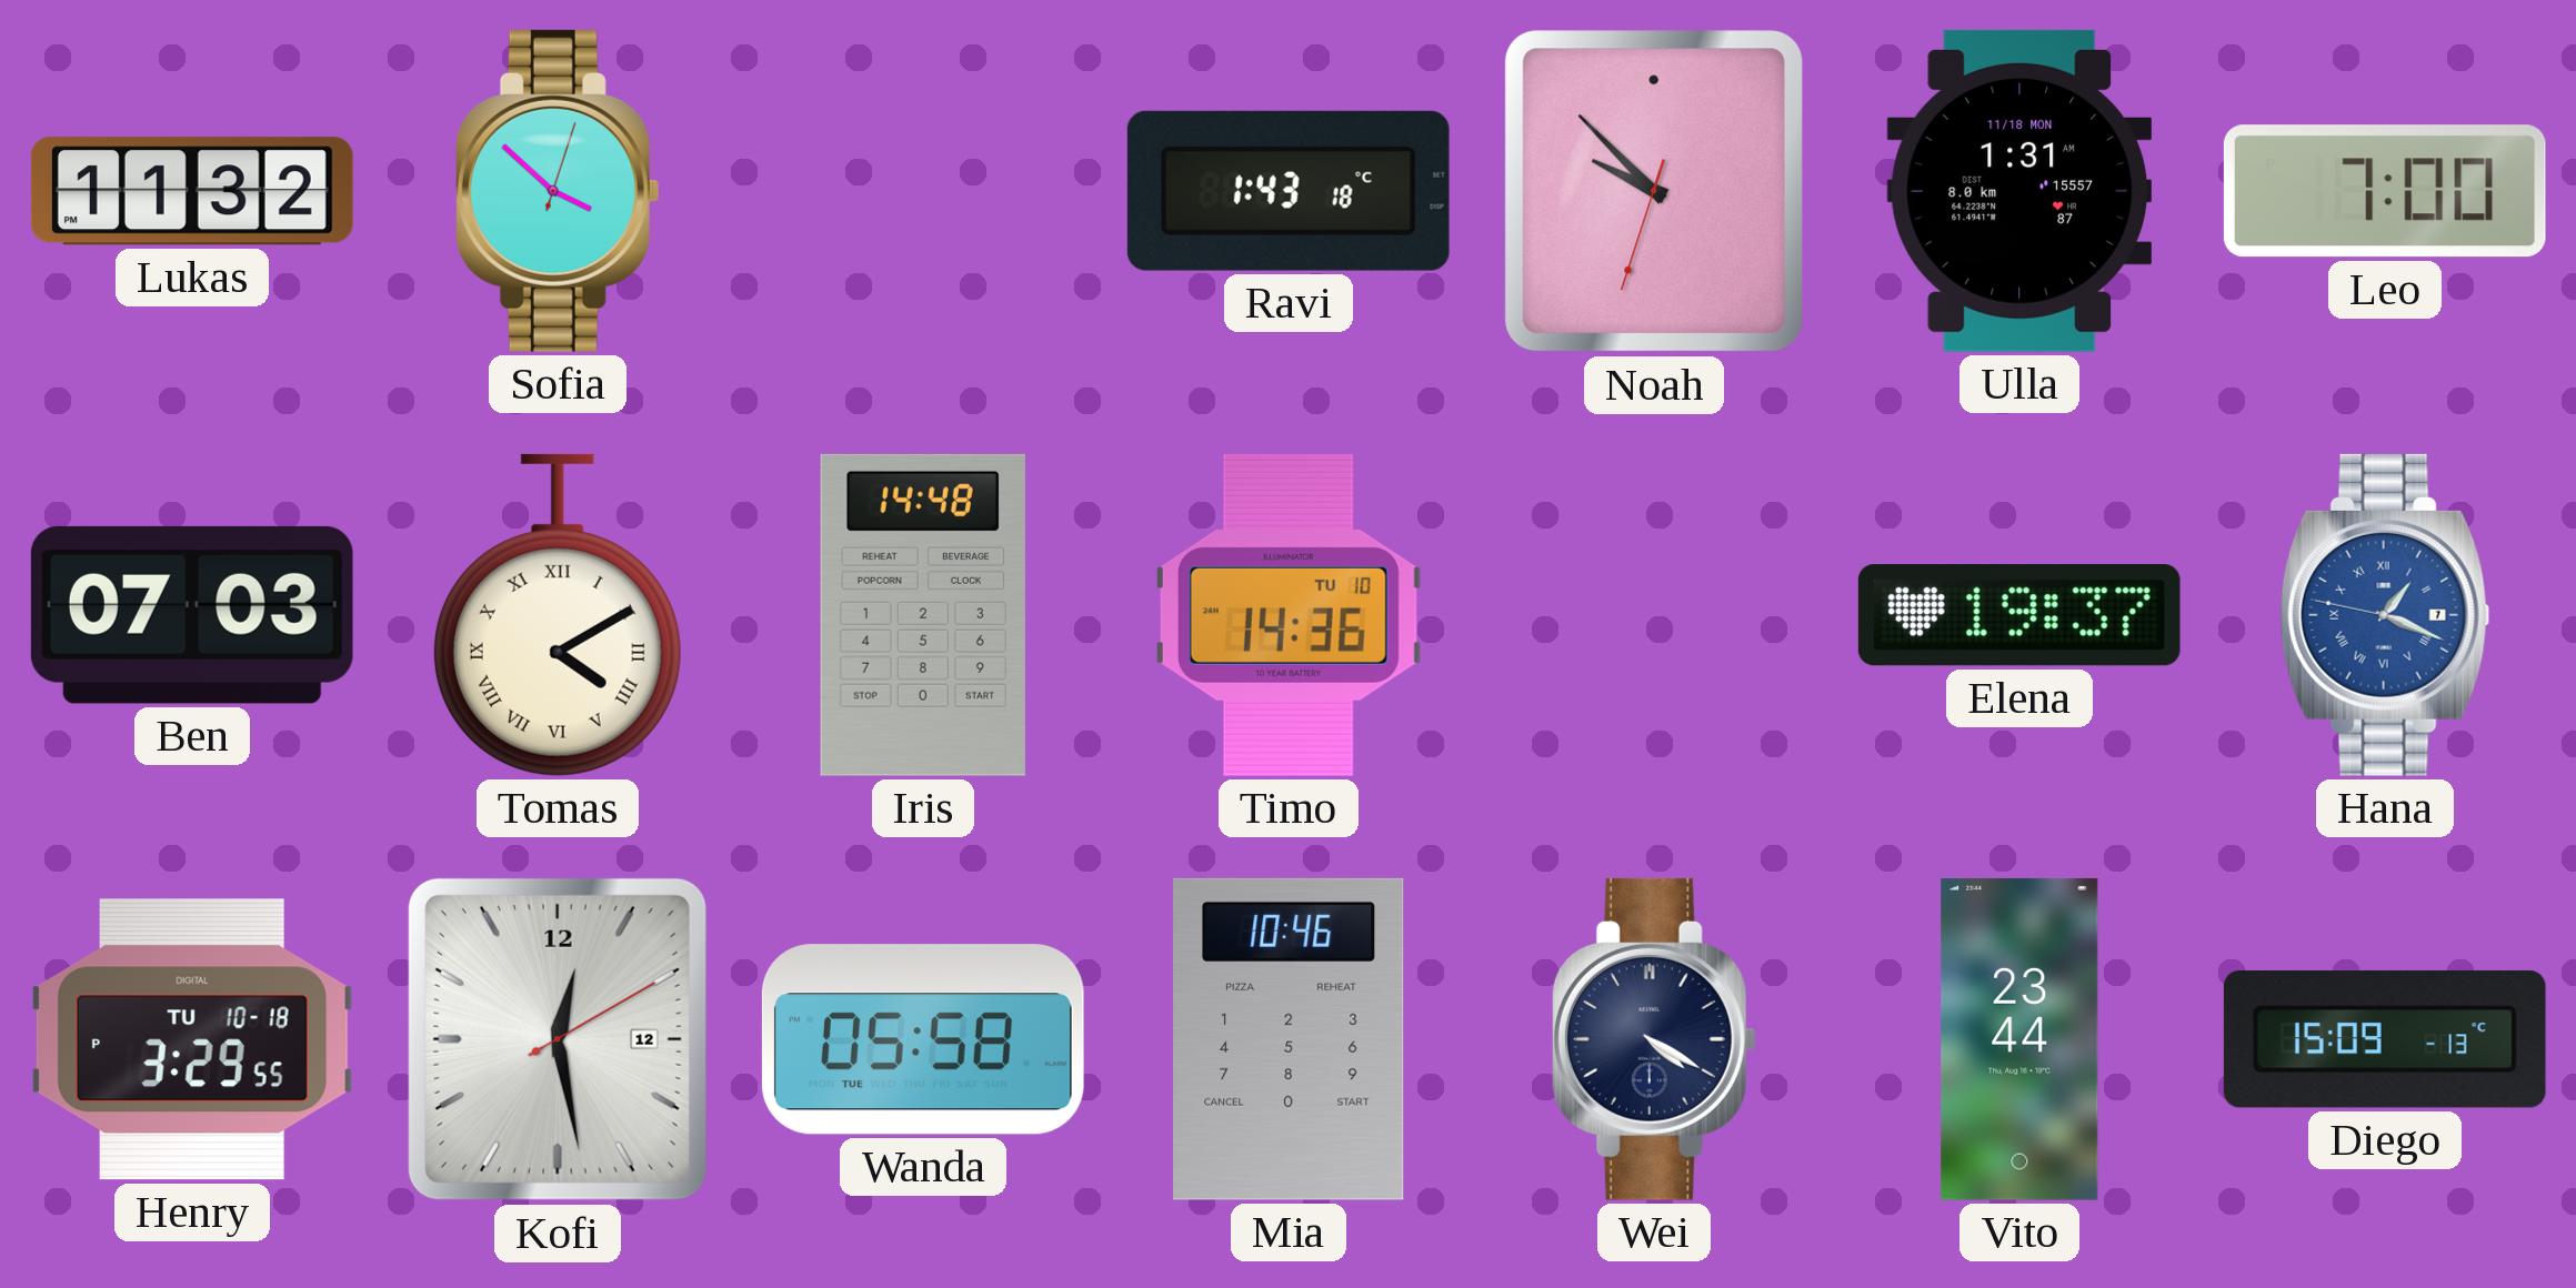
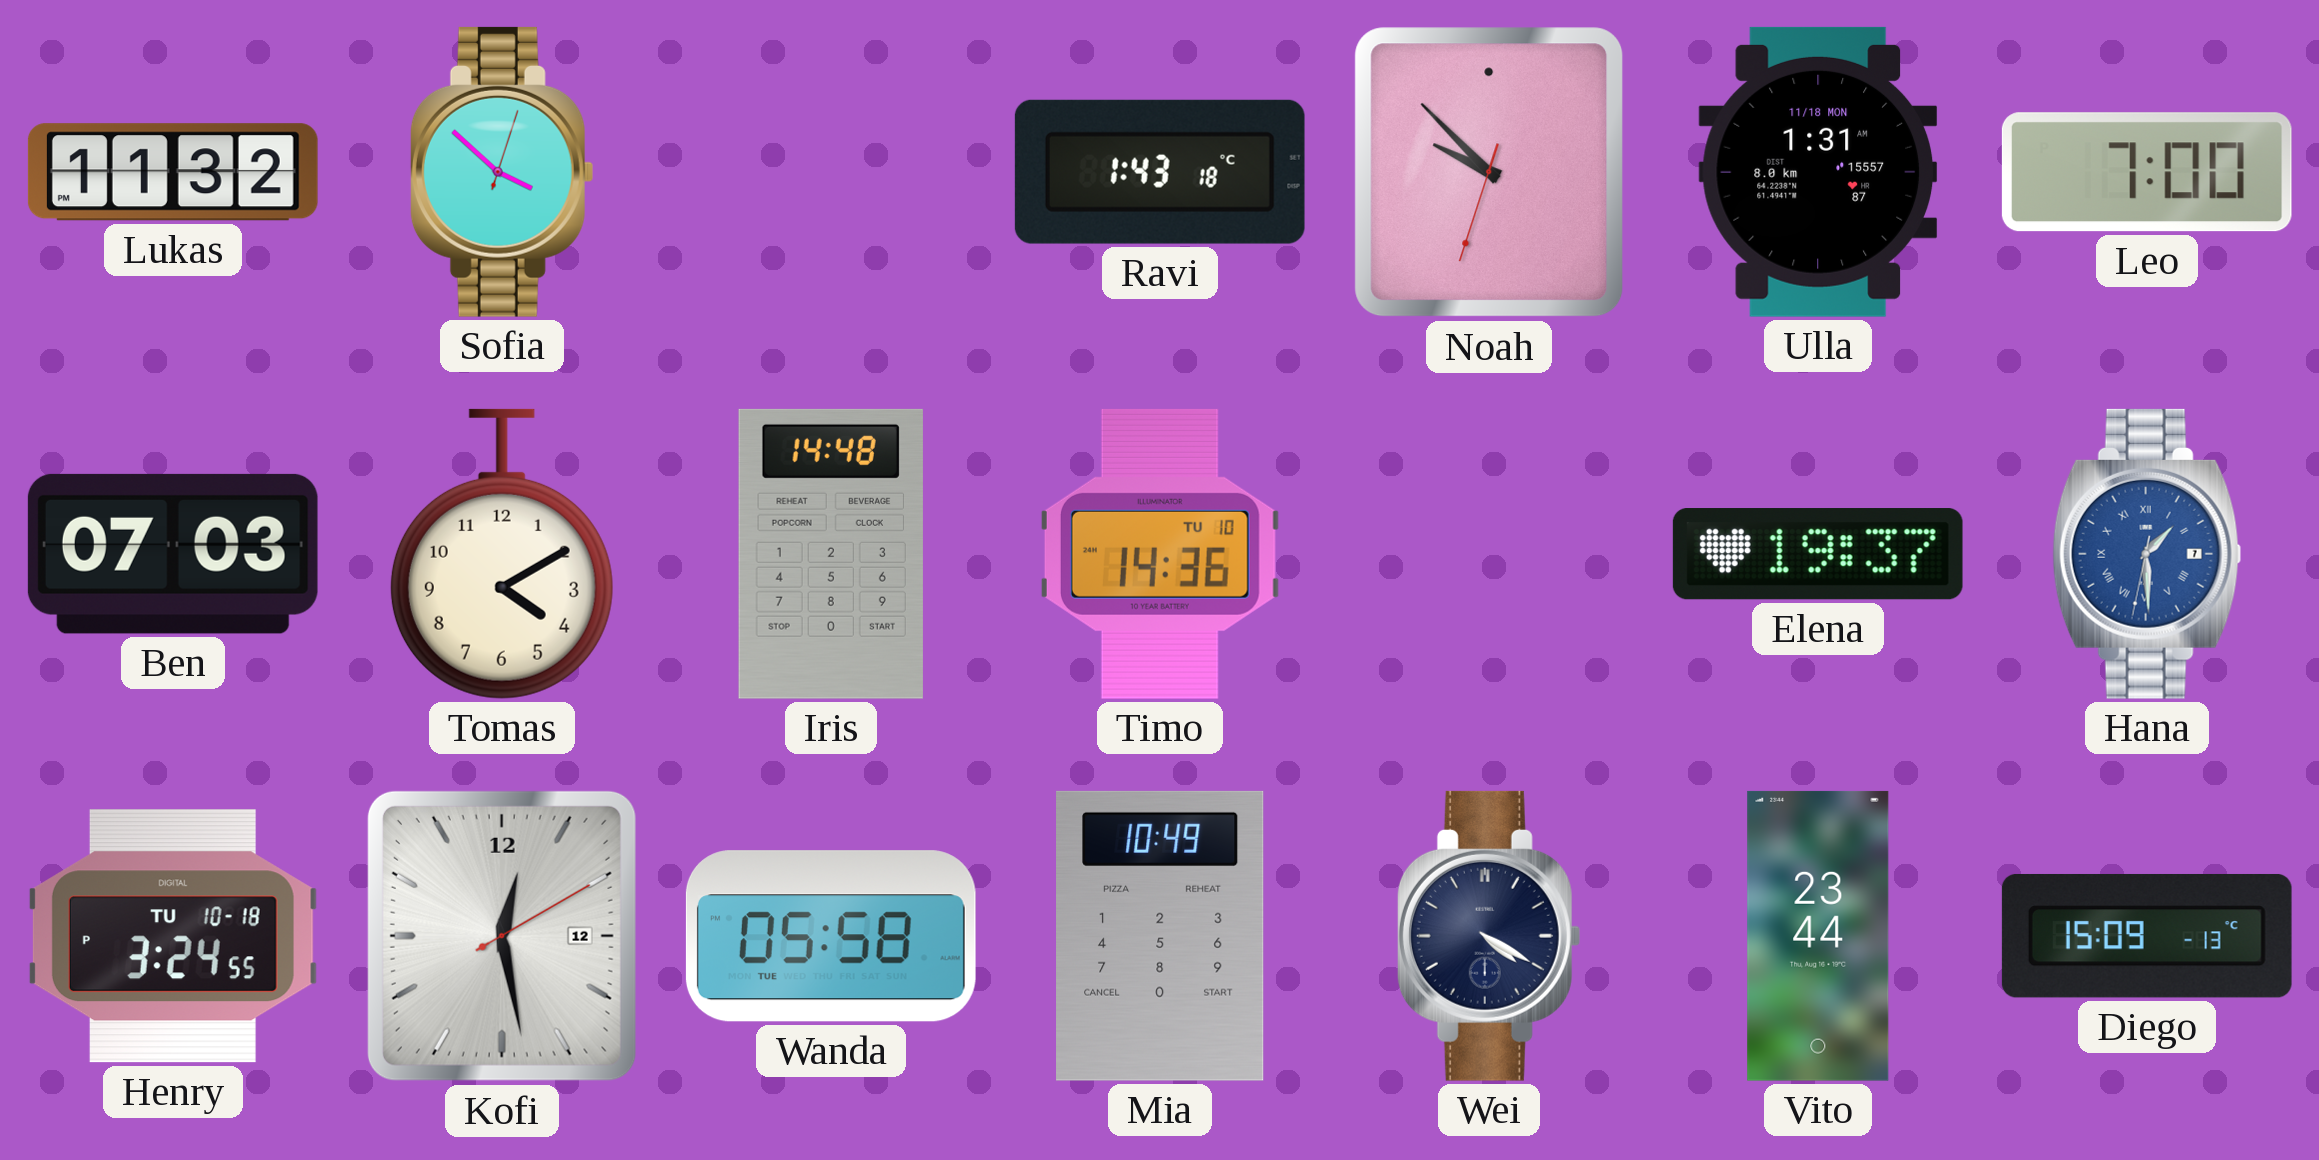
Tomas numerals: Roman -> Arabic
Hana: 1:18 -> 1:29
Henry: 3:29 -> 3:24
Mia: 10:46 -> 10:49
